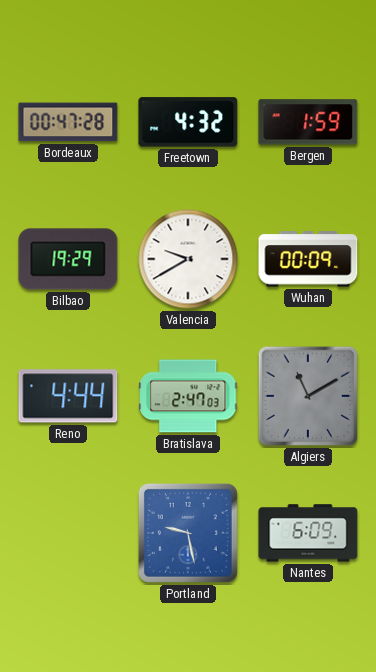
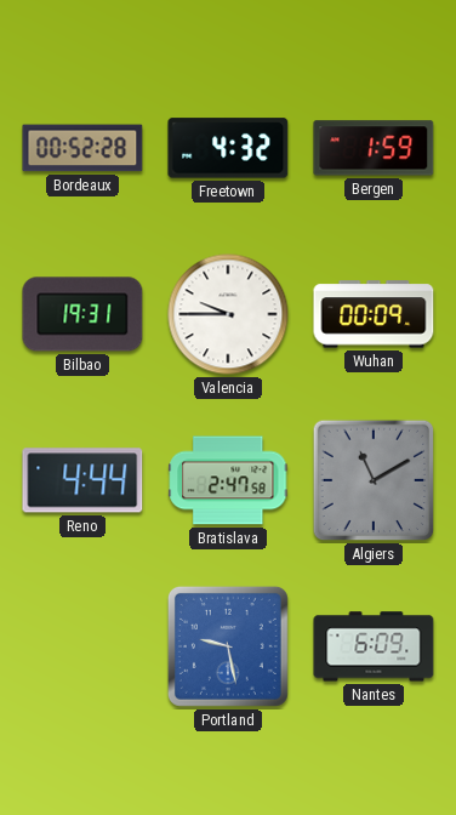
Bordeaux: 00:47 -> 00:52
Bilbao: 19:29 -> 19:31
Valencia: 9:40 -> 9:45
Bratislava: 2:47:03 -> 2:47:58
